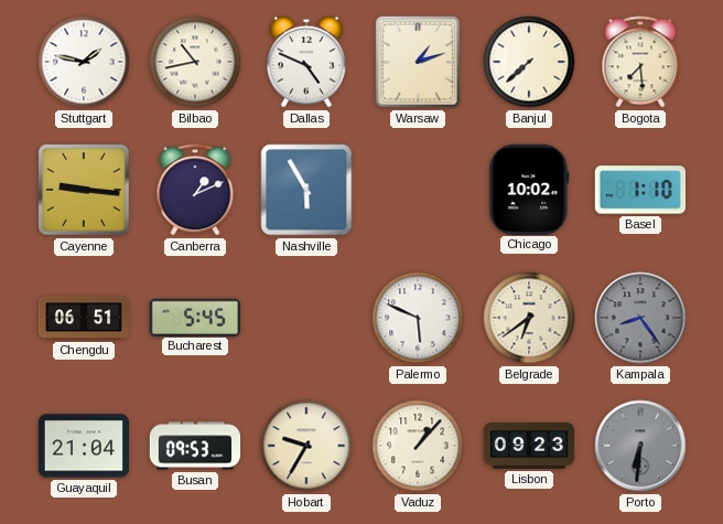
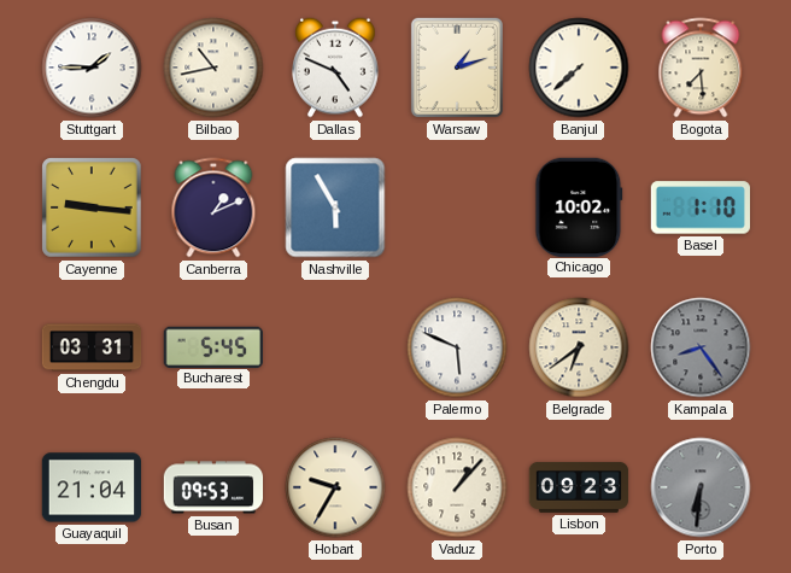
Stuttgart: 1:47 -> 1:45
Chengdu: 06:51 -> 03:31
